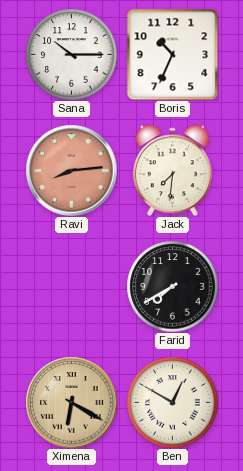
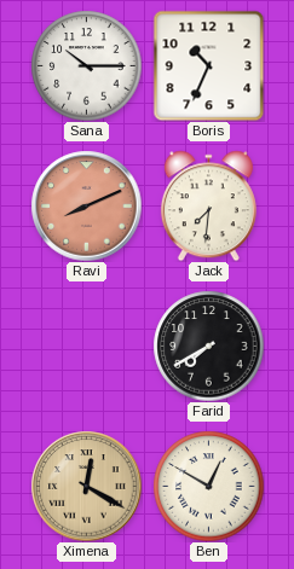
Ravi: 8:14 -> 8:11
Ximena: 6:20 -> 12:20
